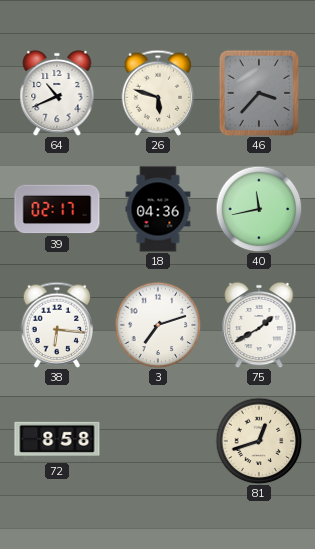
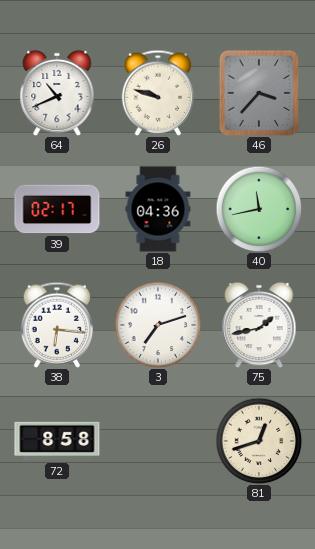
26: 5:48 -> 9:48
75: 1:40 -> 1:43
